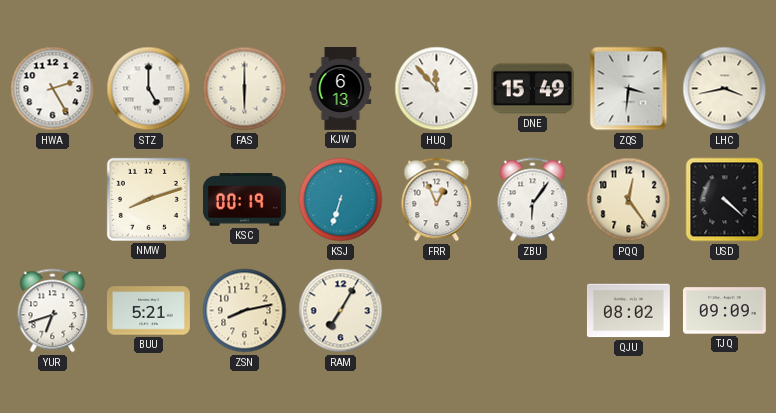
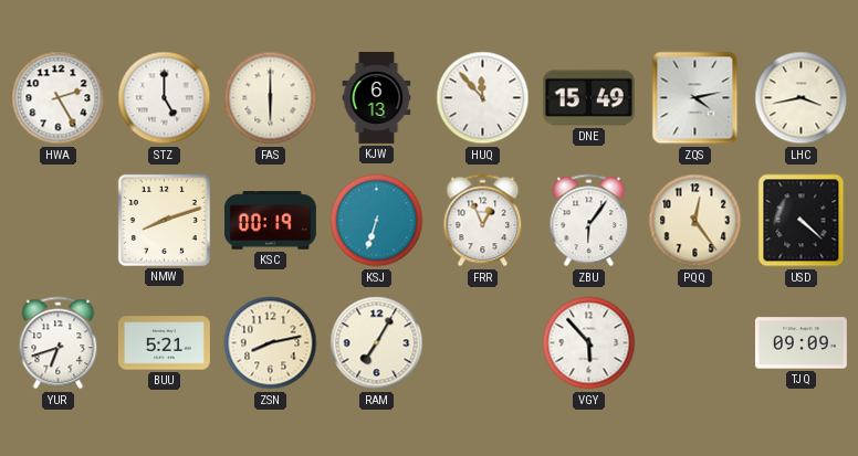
ZQS: 3:31 -> 4:13
VGY: none -> 5:53
QJU: 08:02 -> none
